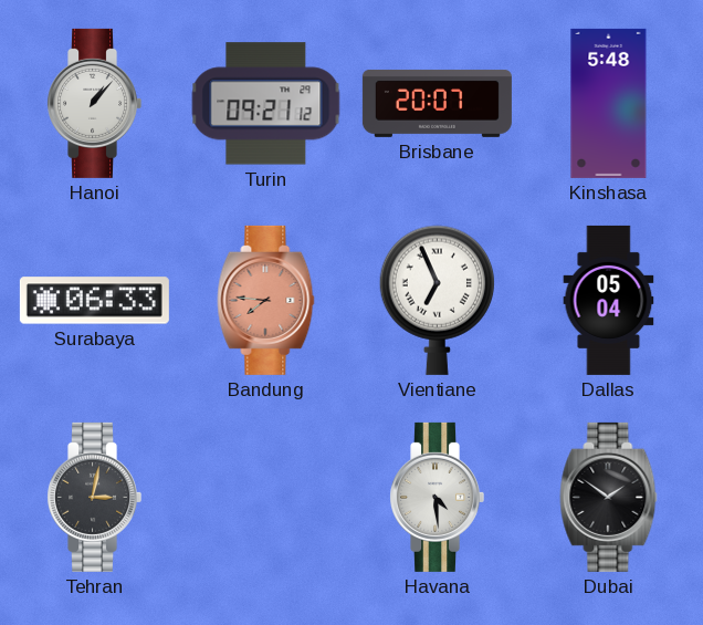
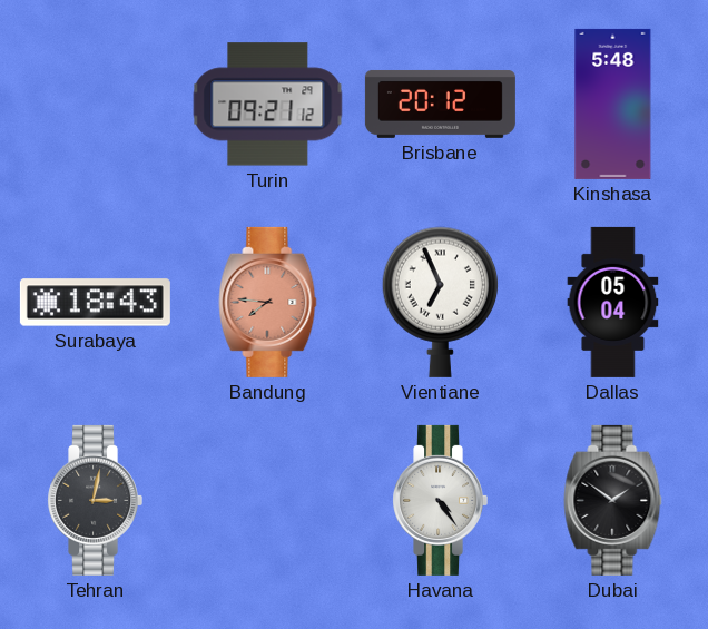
Hanoi: 1:07 -> none
Brisbane: 20:07 -> 20:12
Surabaya: 06:33 -> 18:43
Havana: 4:29 -> 4:24
